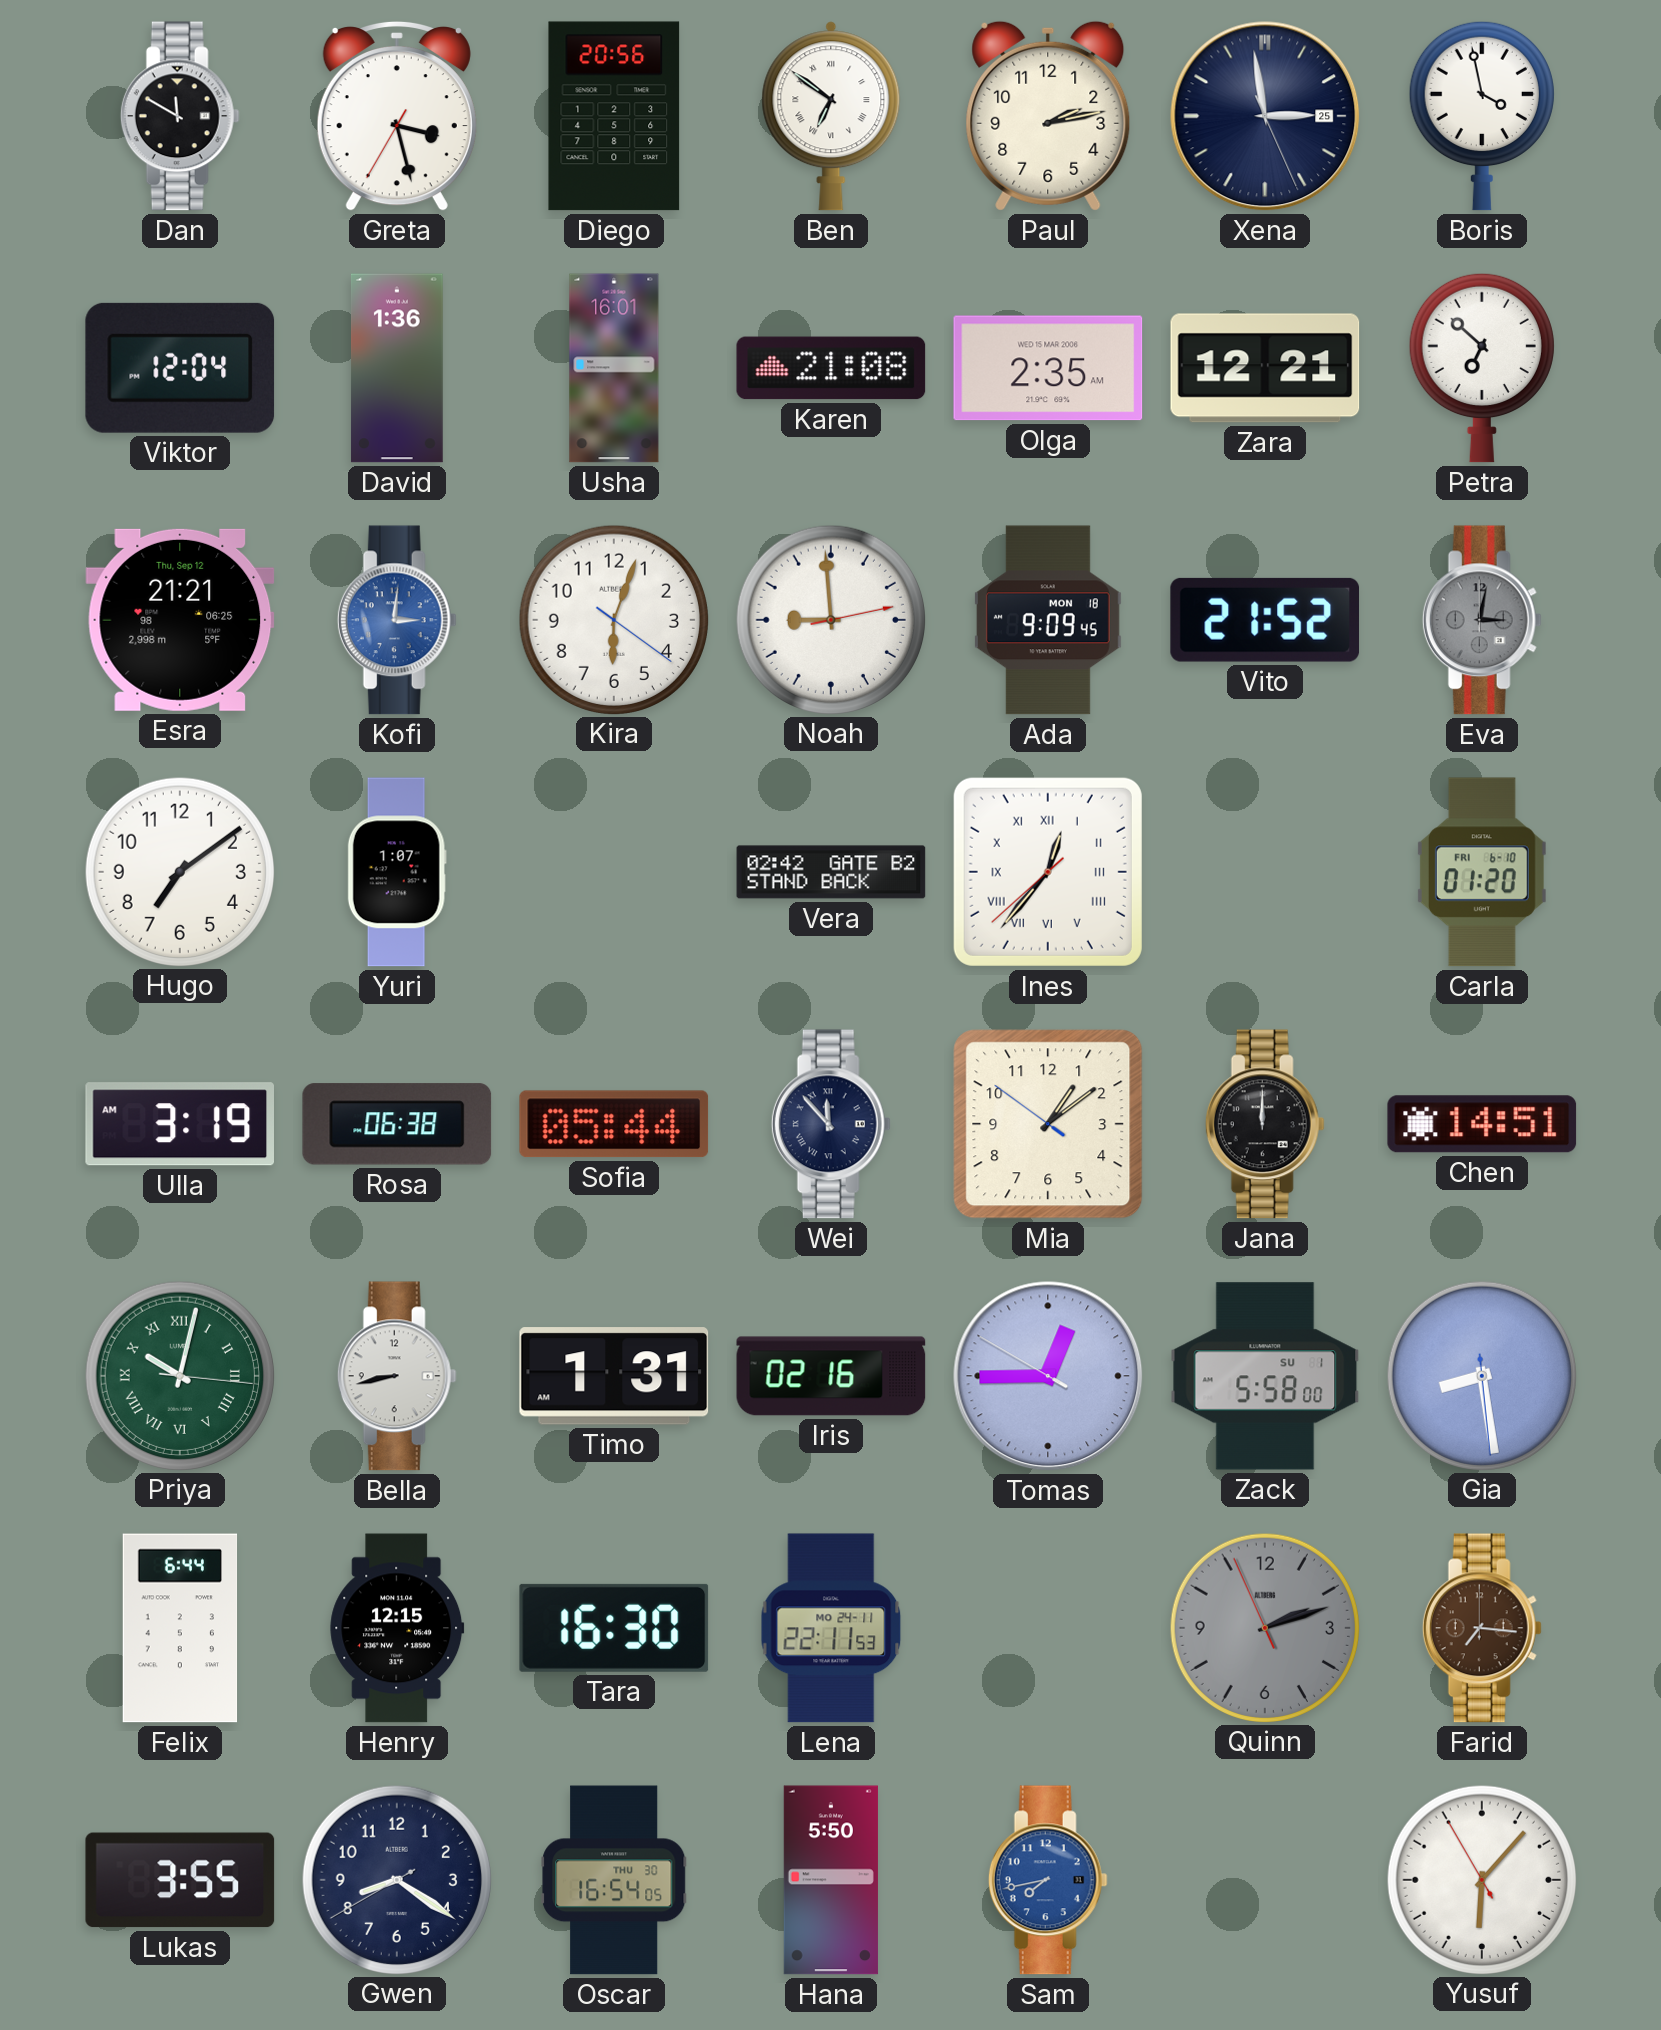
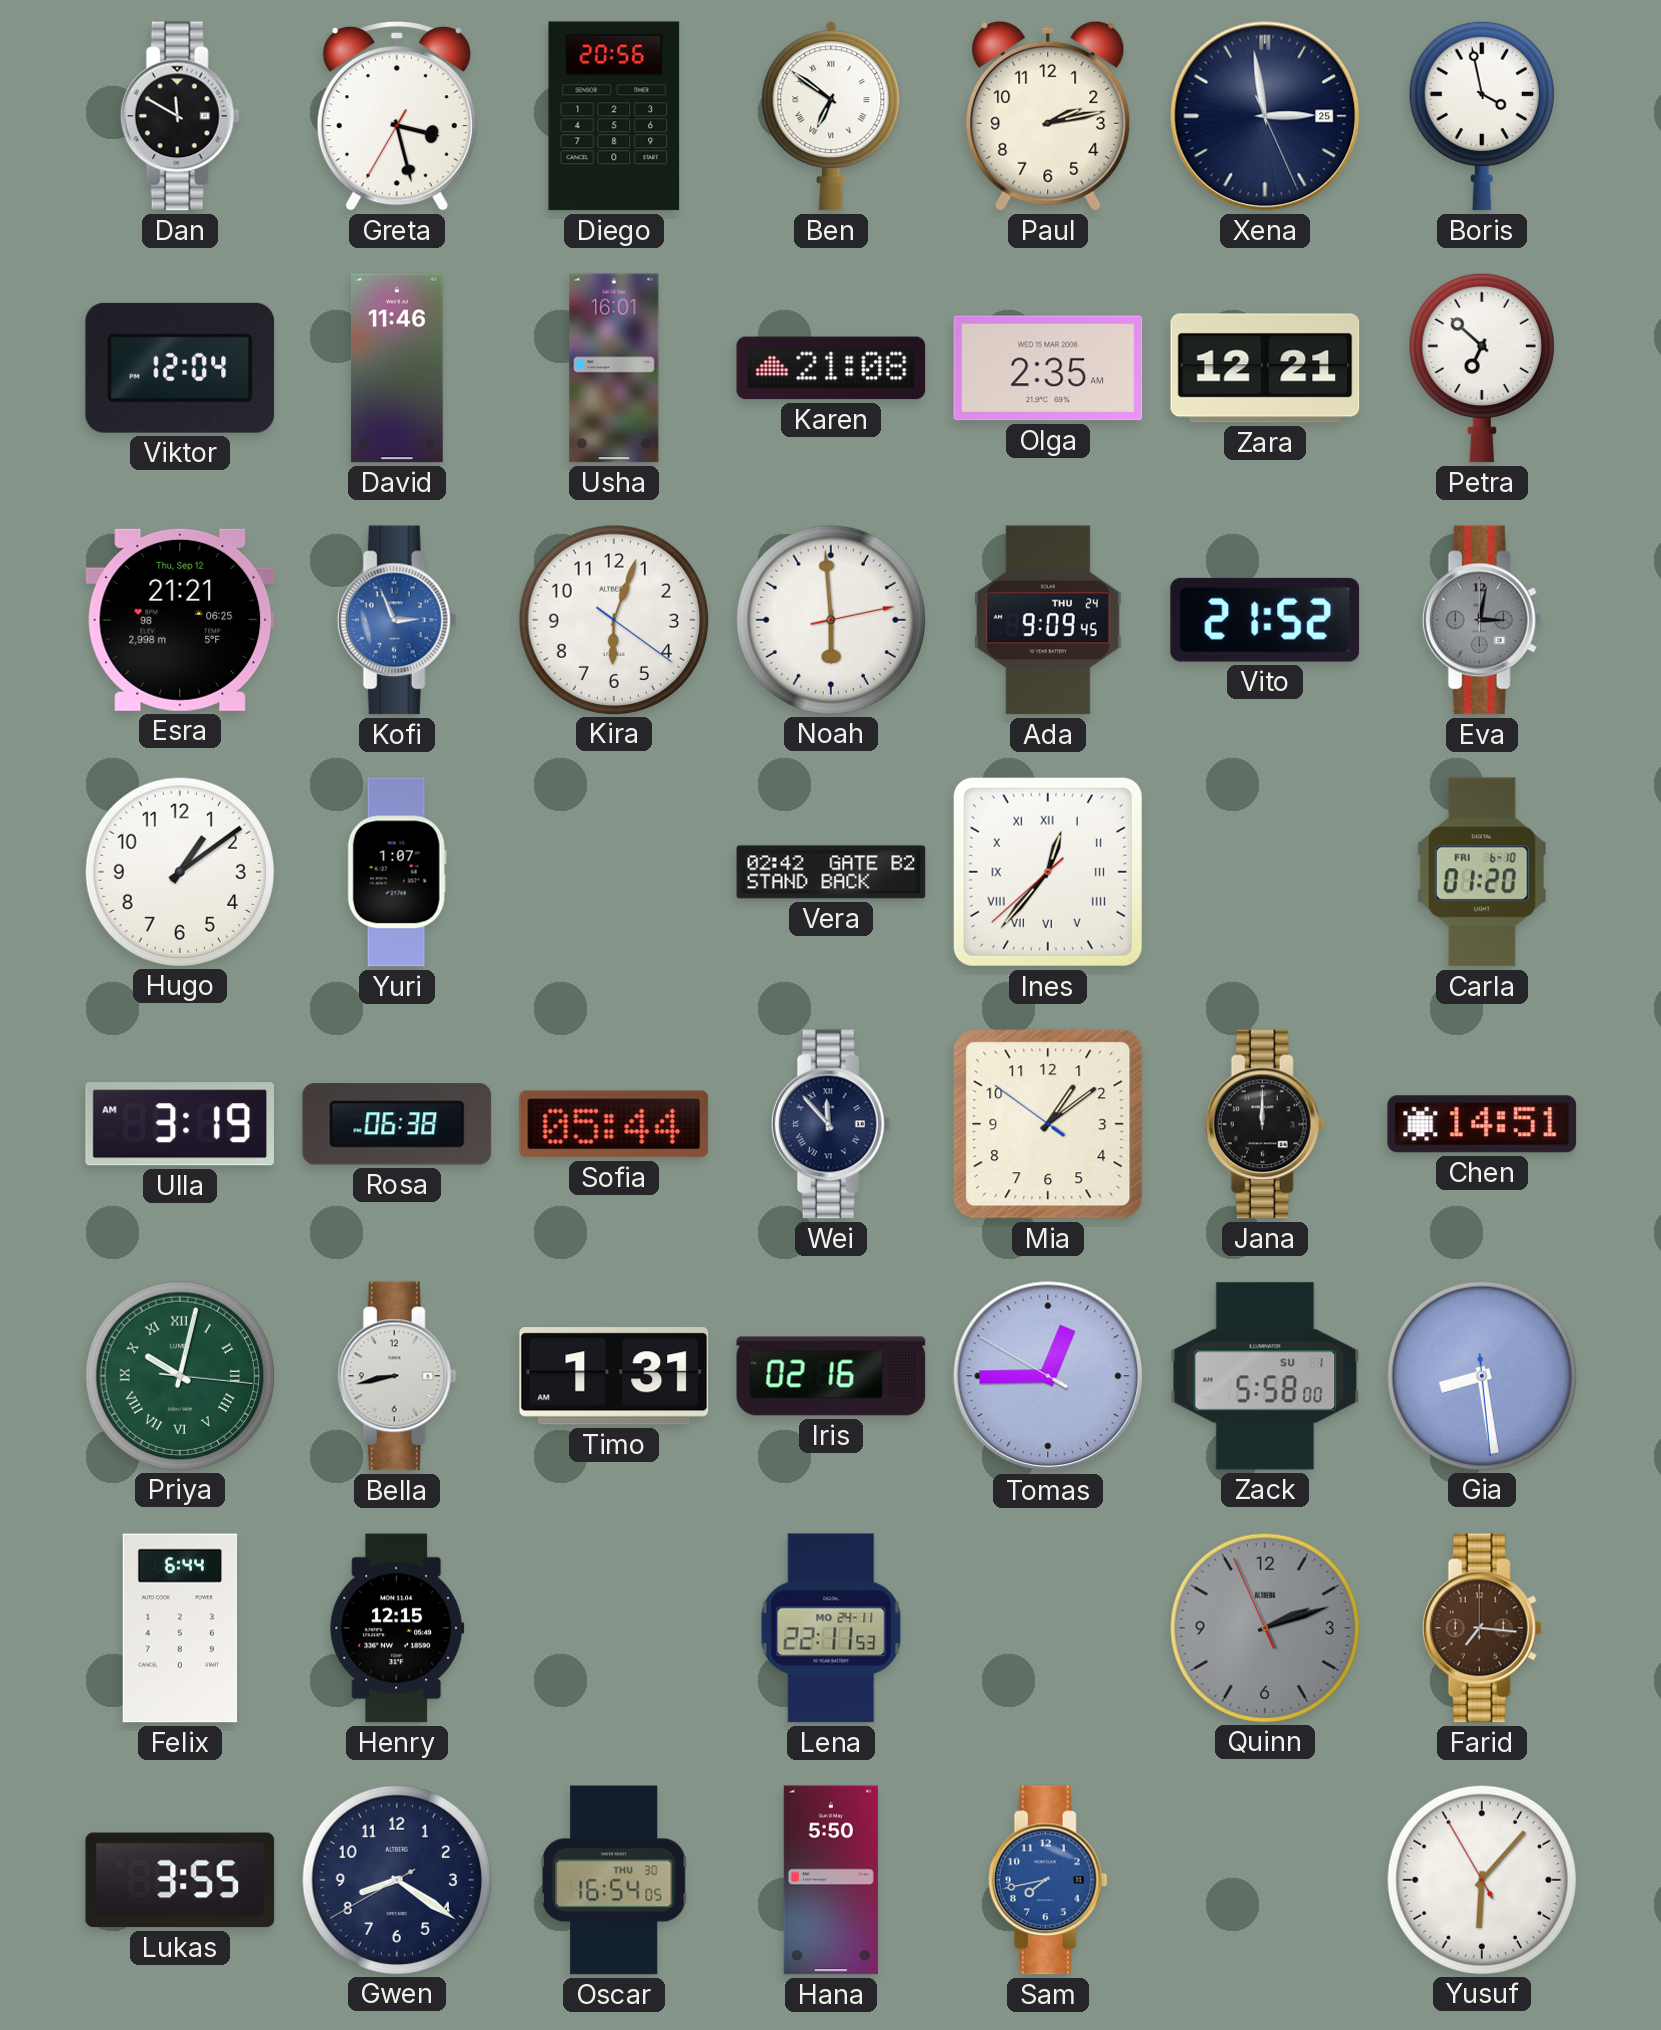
David: 1:36 -> 11:46
Kofi: 3:01 -> 2:56
Noah: 8:59 -> 5:59
Ada date: MON 18 -> THU 24
Hugo: 7:09 -> 1:09
Tara: 16:30 -> none
